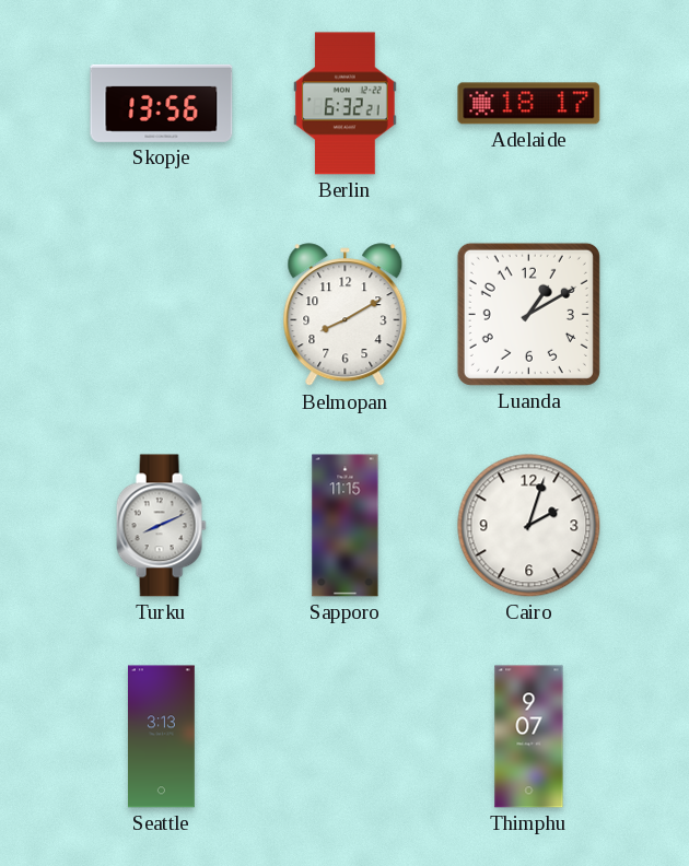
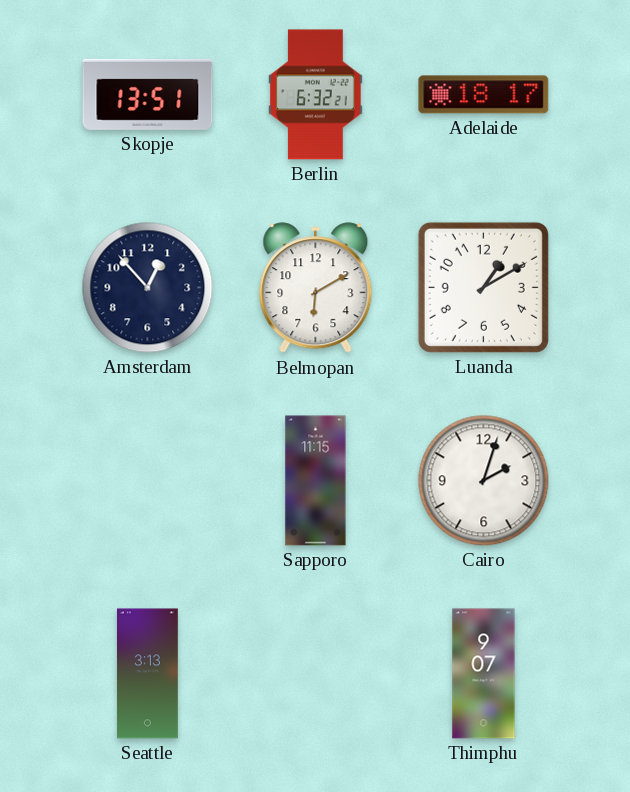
Skopje: 13:56 -> 13:51
Amsterdam: none -> 12:53
Belmopan: 8:10 -> 6:10
Turku: 8:11 -> none
